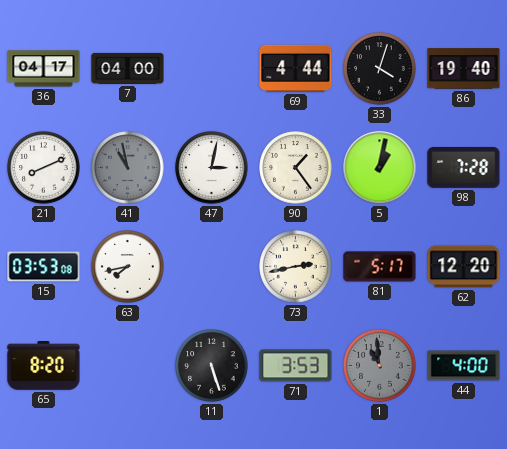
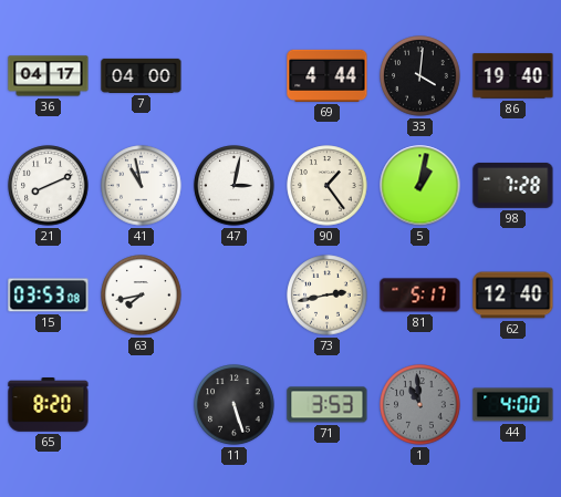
33: 4:03 -> 4:01
41 dial: grey -> white
62: 12:20 -> 12:40
